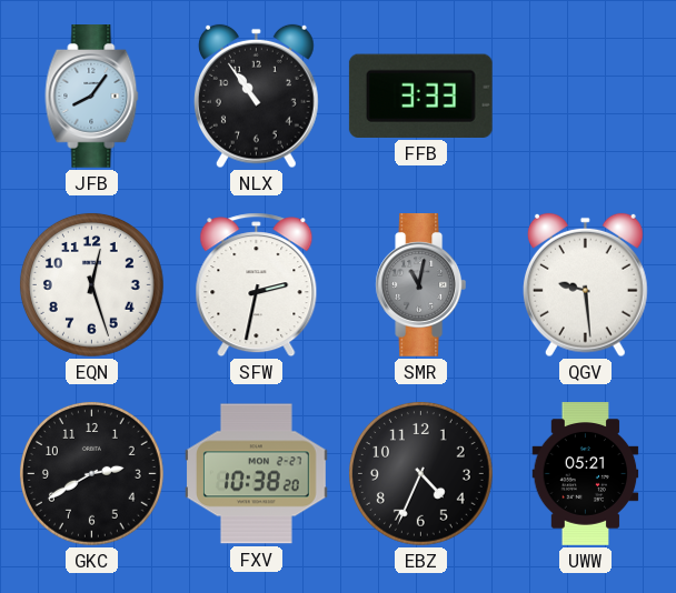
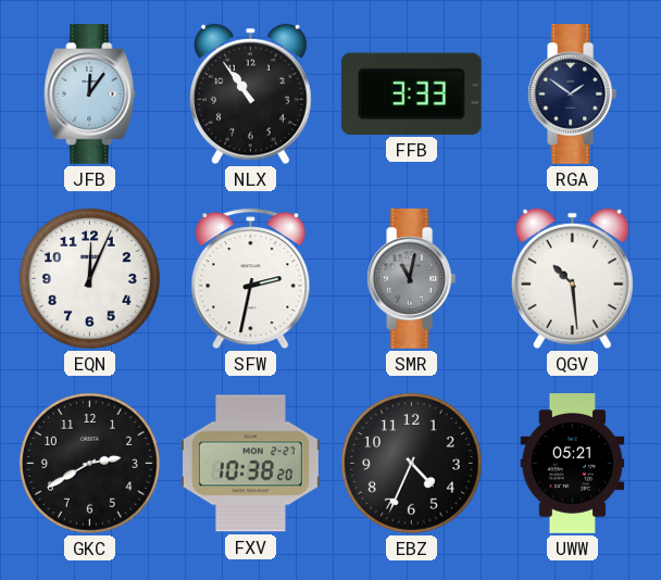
JFB: 8:06 -> 12:06
RGA: none -> 1:51
EQN: 12:27 -> 12:04
QGV: 9:29 -> 10:29
